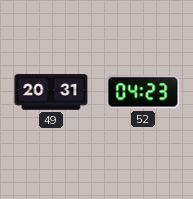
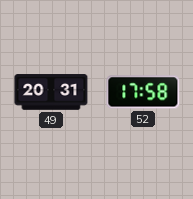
52: 04:23 -> 17:58
